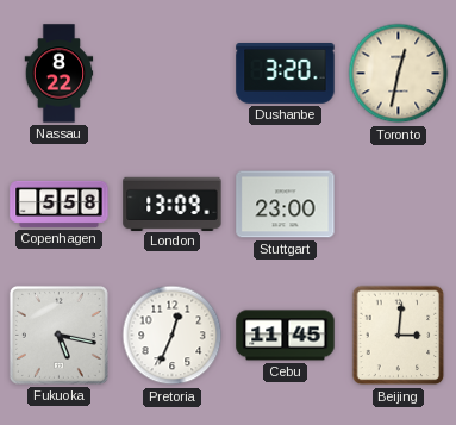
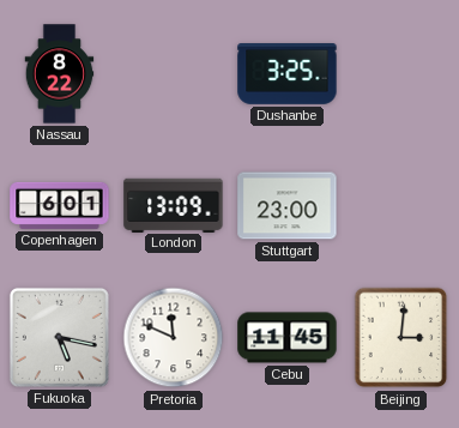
Dushanbe: 3:20 -> 3:25
Toronto: 12:32 -> none
Copenhagen: 5:58 -> 6:01
Pretoria: 12:34 -> 11:49
